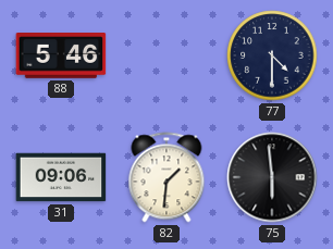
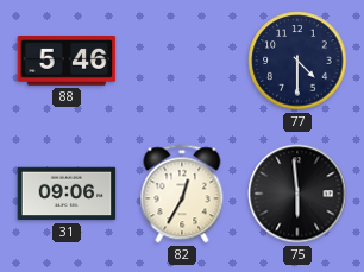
82: 1:31 -> 12:35
